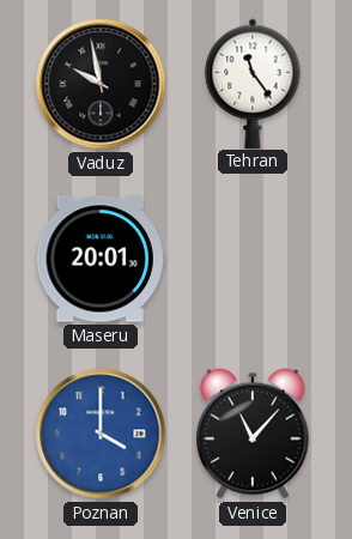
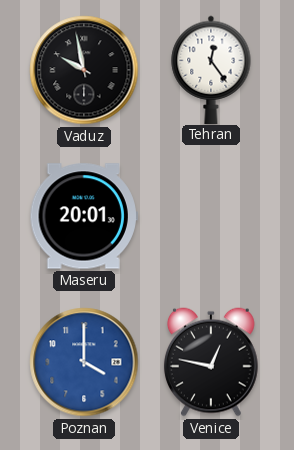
Tehran: 11:24 -> 12:24
Venice: 11:07 -> 12:47
